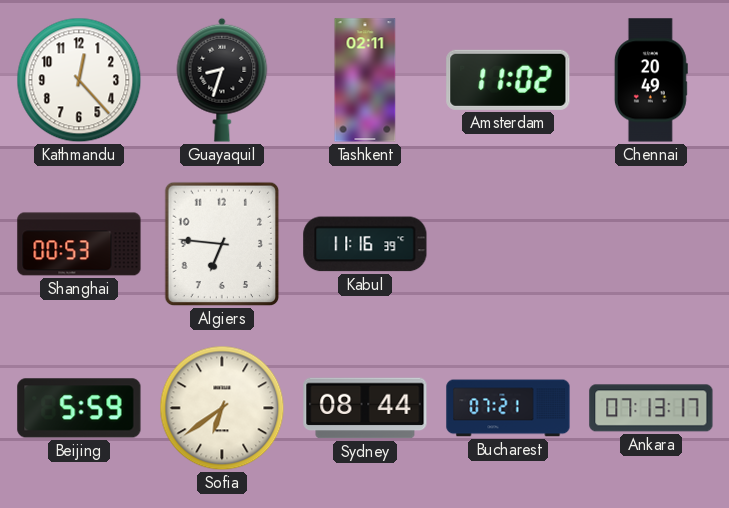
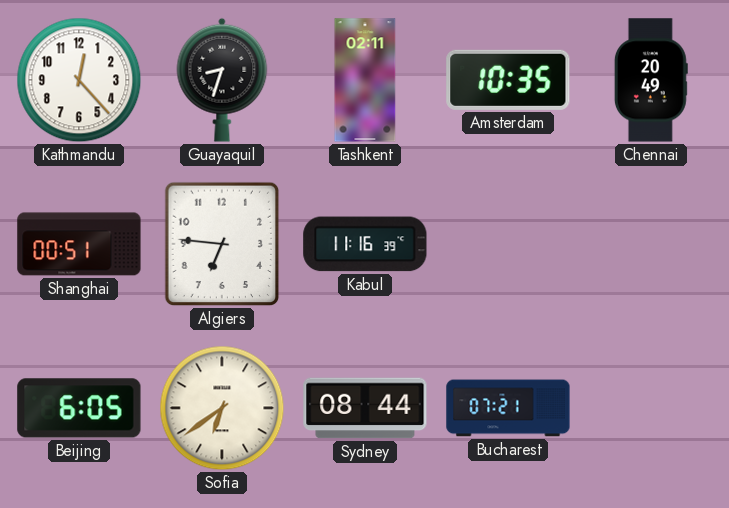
Amsterdam: 11:02 -> 10:35
Shanghai: 00:53 -> 00:51
Beijing: 5:59 -> 6:05
Ankara: 07:13 -> none
